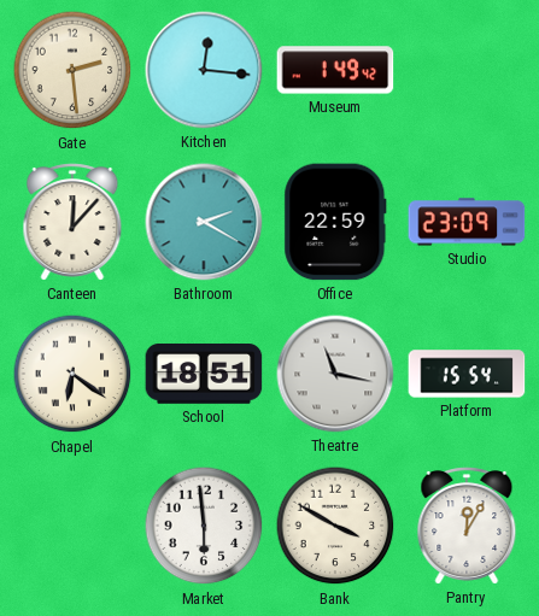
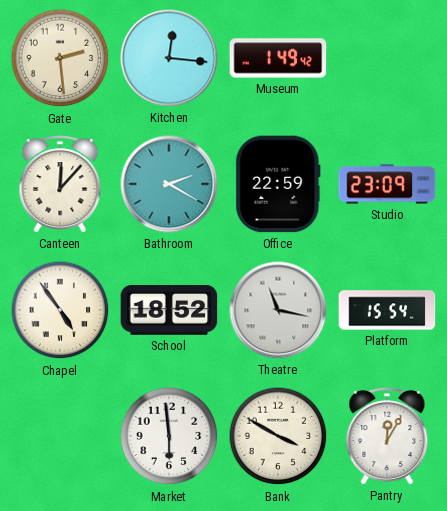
Chapel: 6:21 -> 4:54
School: 18:51 -> 18:52
